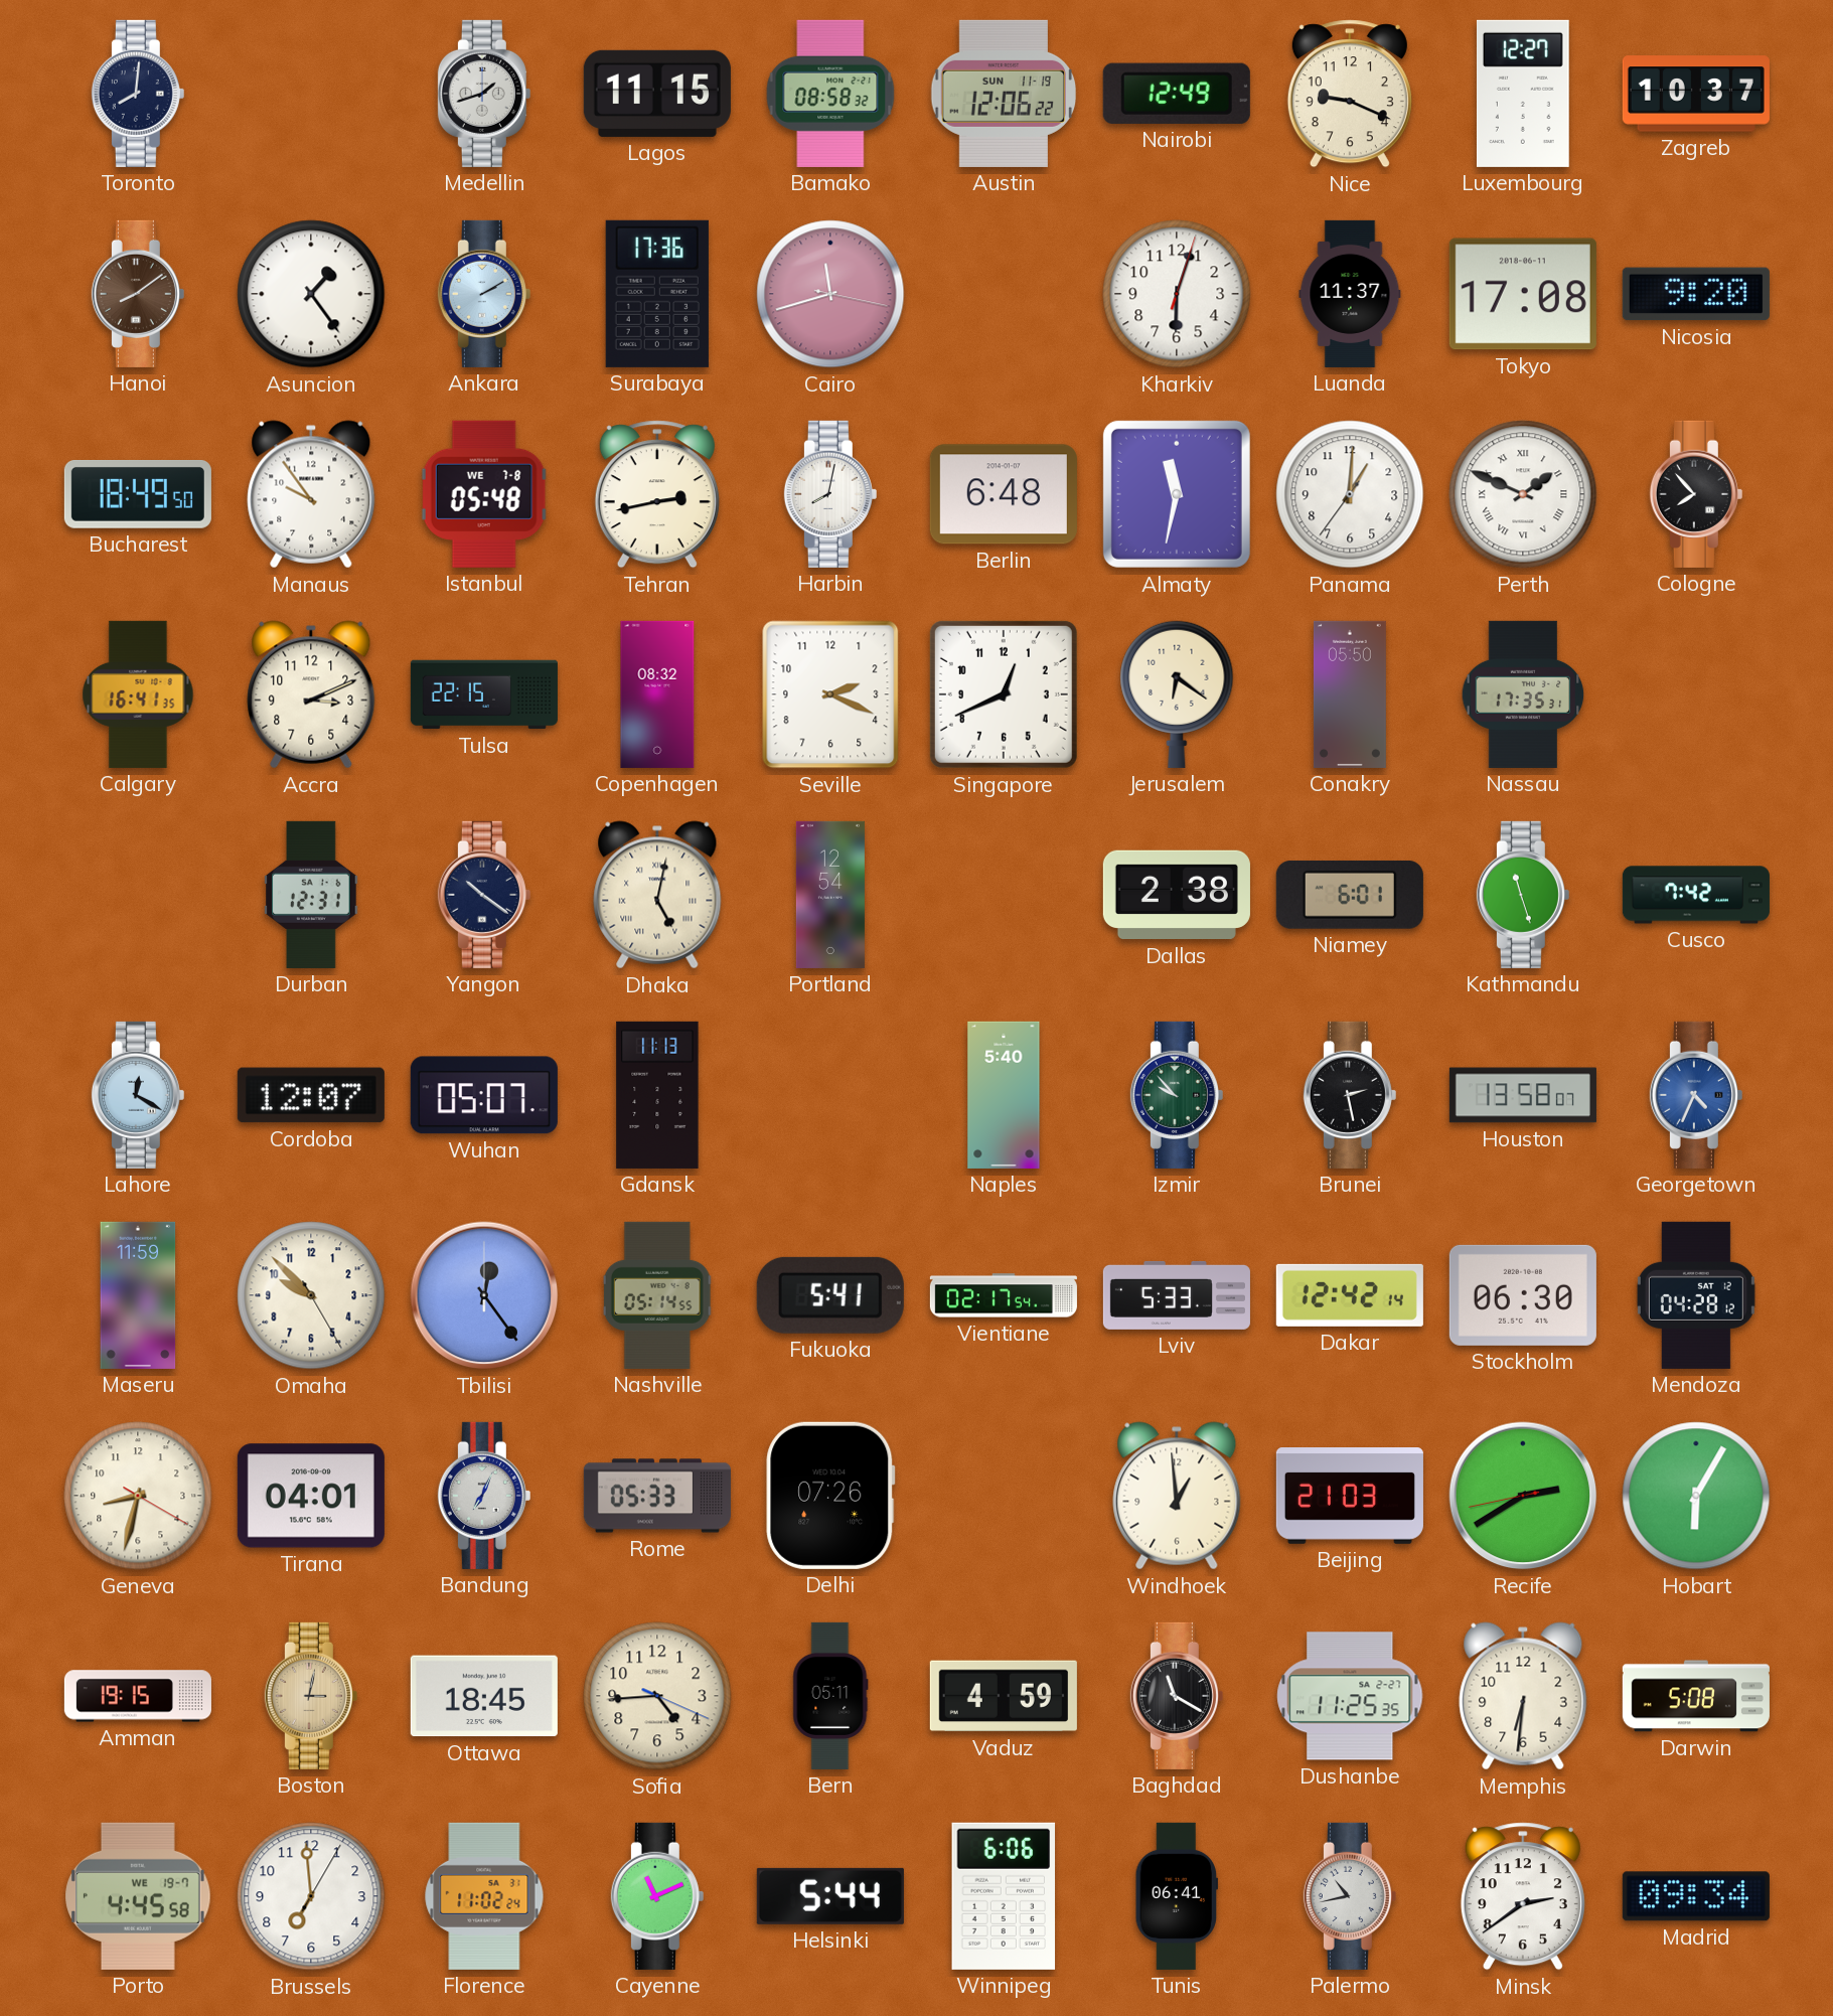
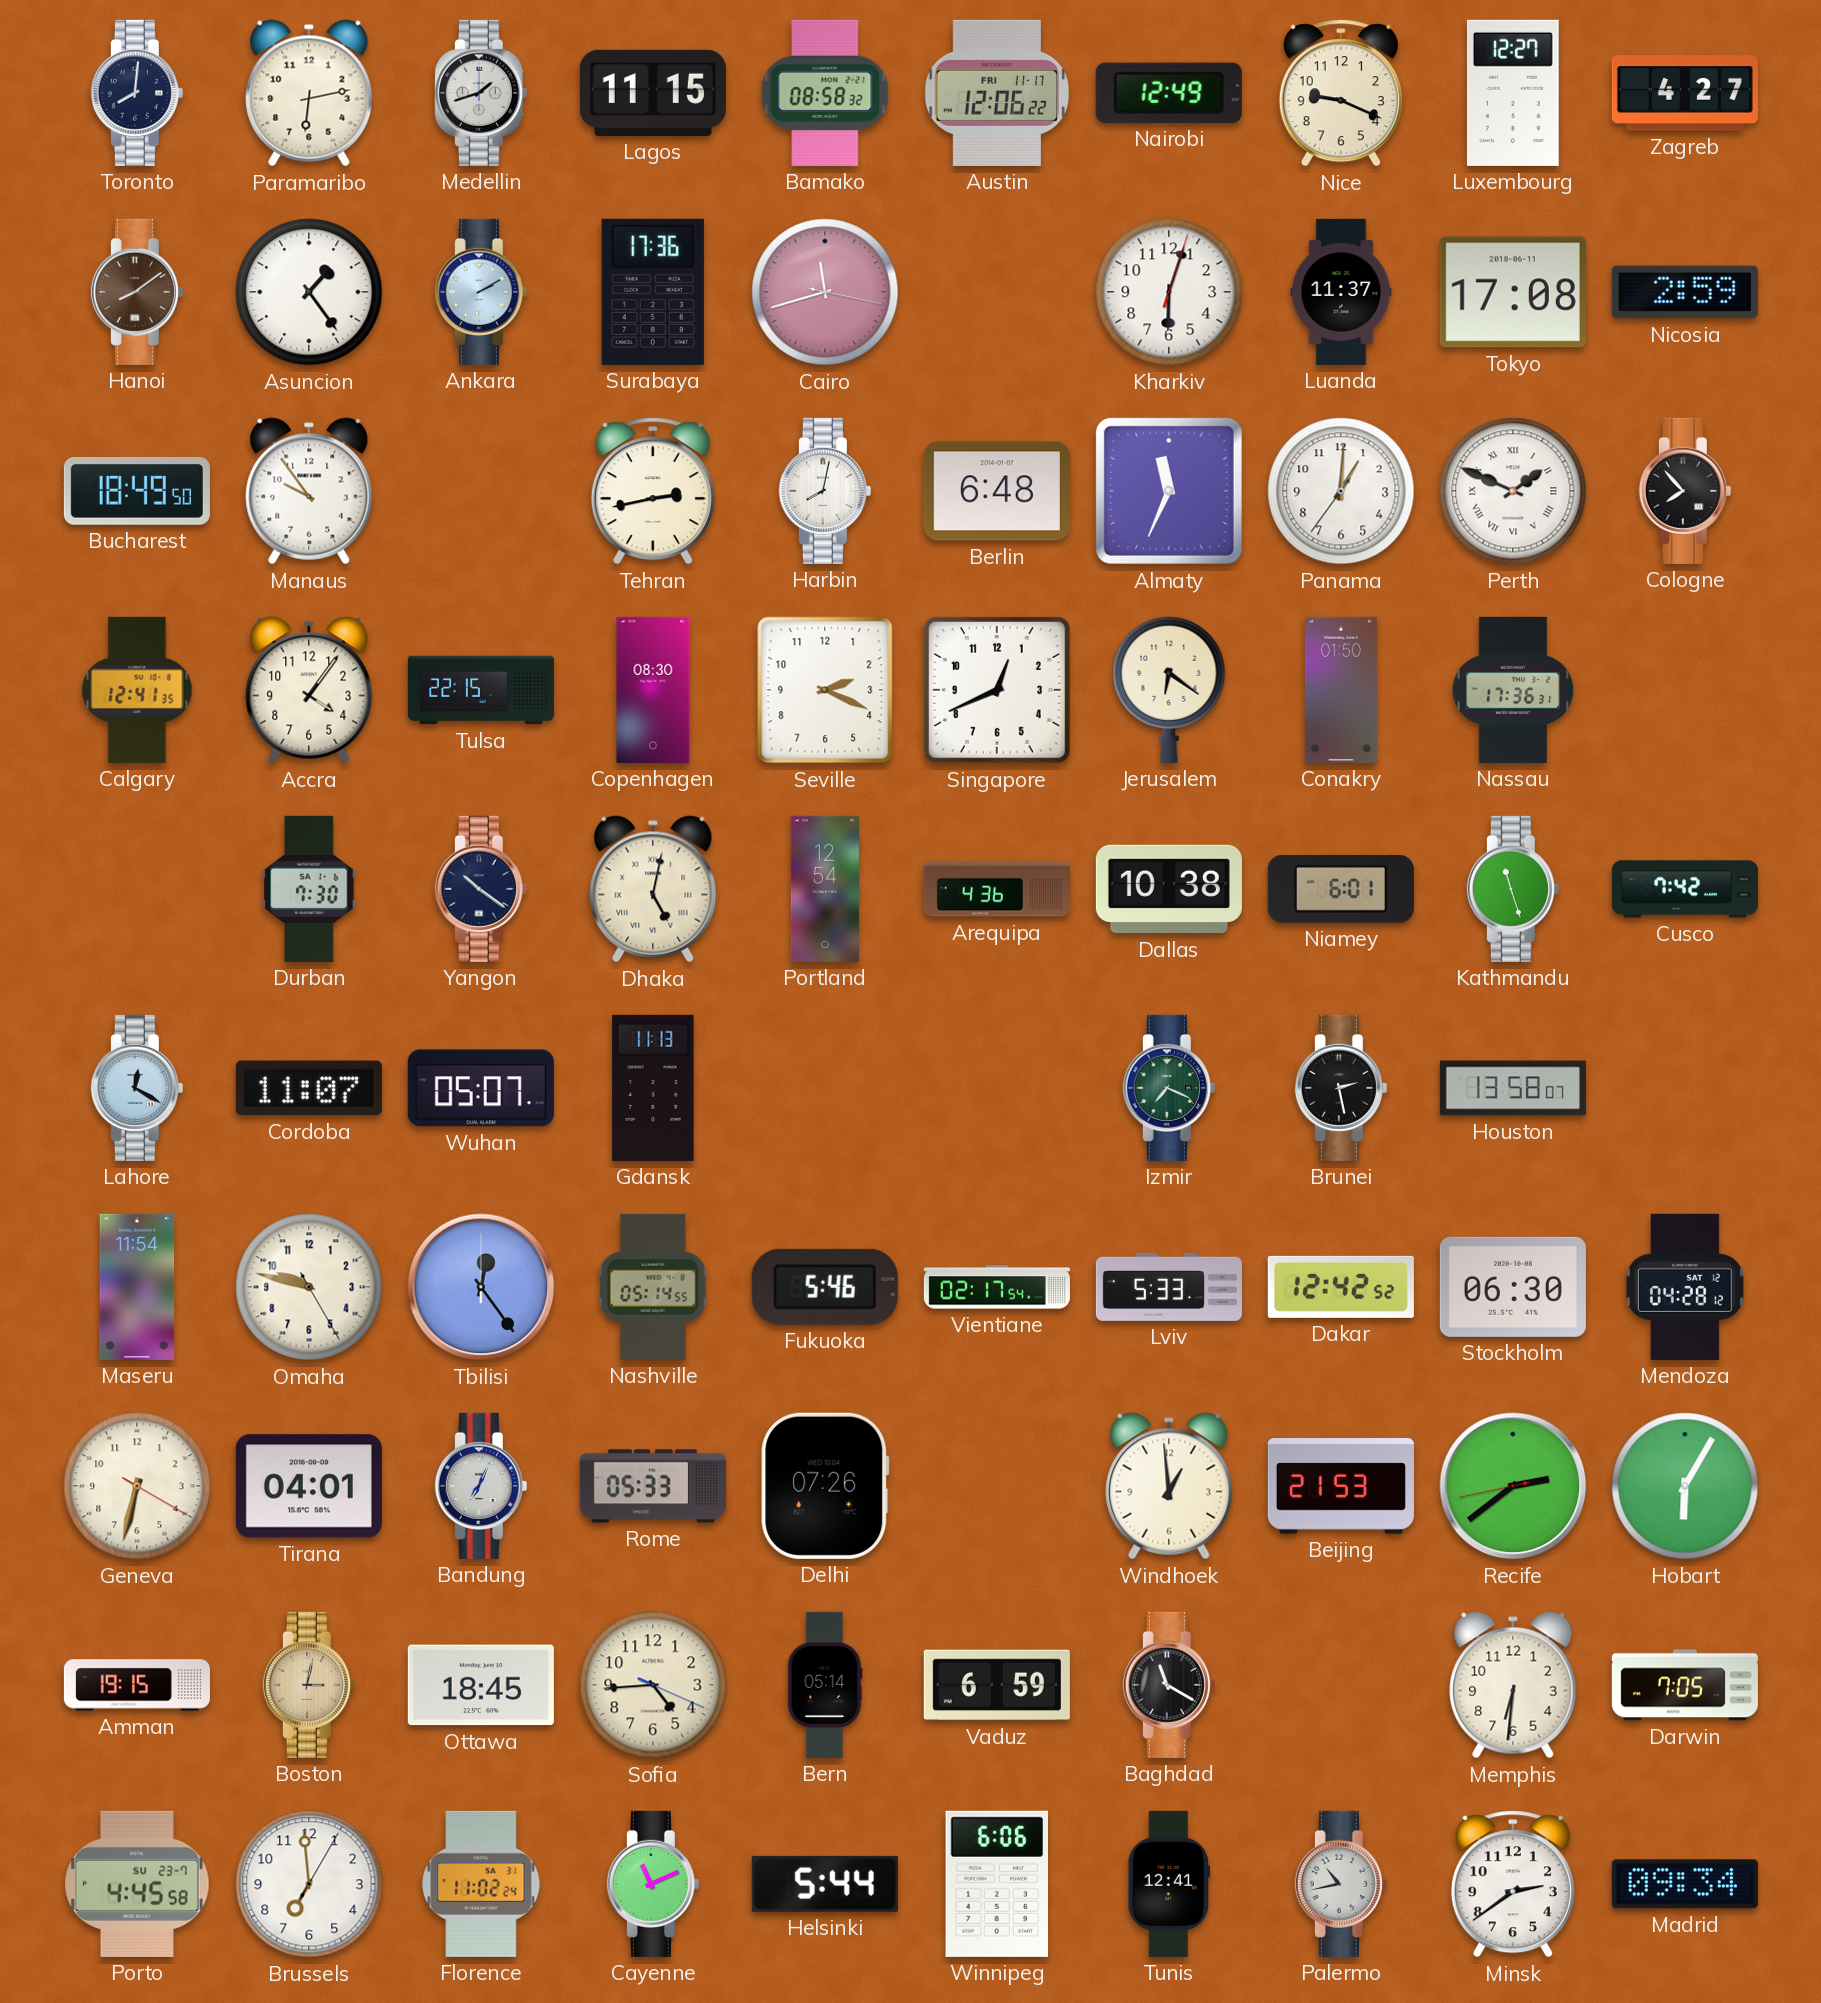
Paramaribo: none -> 6:13
Austin date: SUN 11-19 -> FRI 11-17
Zagreb: 10:37 -> 4:27
Nicosia: 9:20 -> 2:59
Istanbul: 05:48 -> none
Almaty: 11:32 -> 11:34
Calgary: 16:41 -> 12:41
Accra: 3:11 -> 4:06
Copenhagen: 08:32 -> 08:30
Conakry: 05:50 -> 01:50
Nassau: 17:35 -> 17:36
Durban: 12:31 -> 7:30
Arequipa: none -> 4:36
Dallas: 2:38 -> 10:38
Cordoba: 12:07 -> 11:07
Naples: 5:40 -> none
Izmir: 9:53 -> 7:19
Georgetown: 4:34 -> none
Maseru: 11:59 -> 11:54
Omaha: 9:52 -> 9:47
Fukuoka: 5:41 -> 5:46
Dakar: 12:42:14 -> 12:42:52
Geneva: 8:32 -> 6:32
Beijing: 21:03 -> 21:53
Recife: 2:39 -> 2:38
Bern: 05:11 -> 05:14
Vaduz: 4:59 -> 6:59
Dushanbe: 11:25 -> none
Darwin: 5:08 -> 7:05
Porto date: WE 19-7 -> SU 23-7
Tunis: 06:41 -> 12:41
